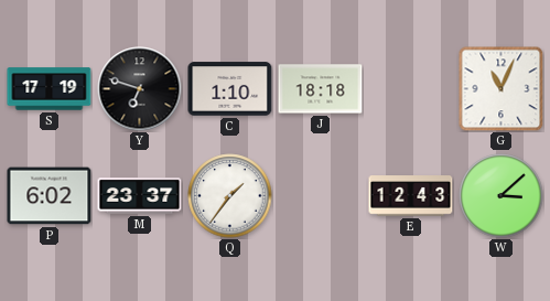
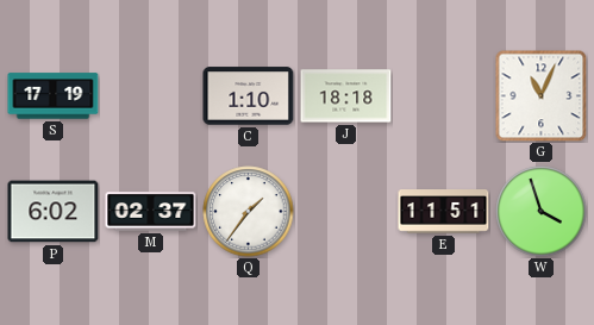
Y: 6:48 -> none
M: 23:37 -> 02:37
E: 12:43 -> 11:51
W: 3:08 -> 3:57
